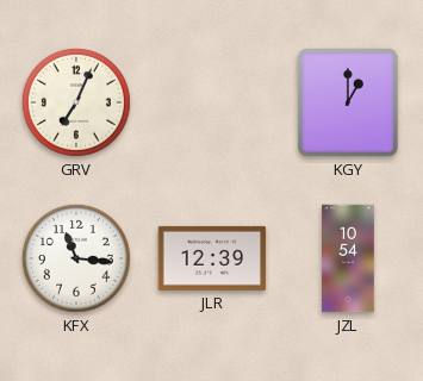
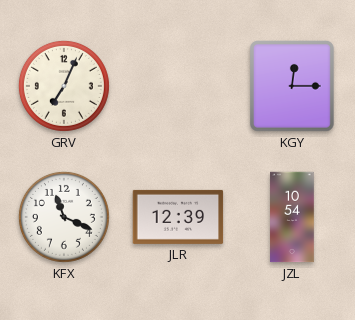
KGY: 1:00 -> 12:15
KFX: 11:16 -> 11:19
